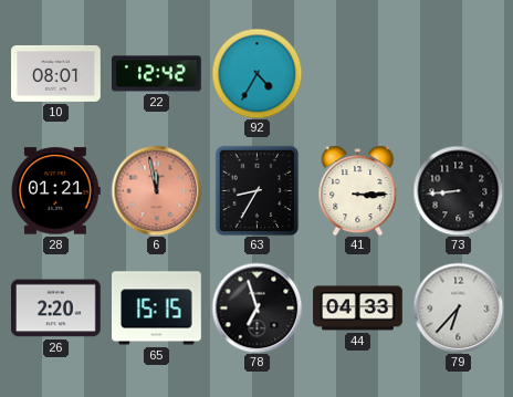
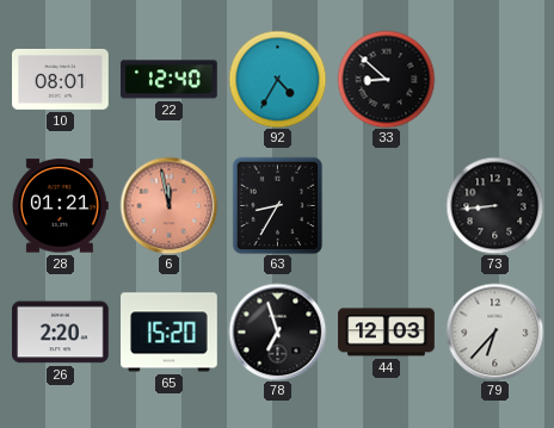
22: 12:42 -> 12:40
33: none -> 8:52
41: 3:15 -> none
65: 15:15 -> 15:20
44: 04:33 -> 12:03
